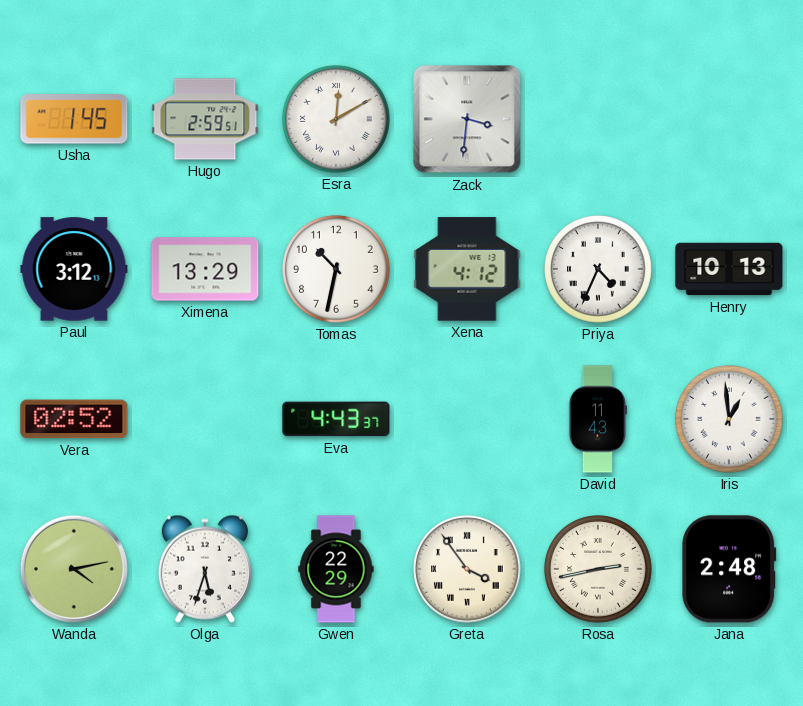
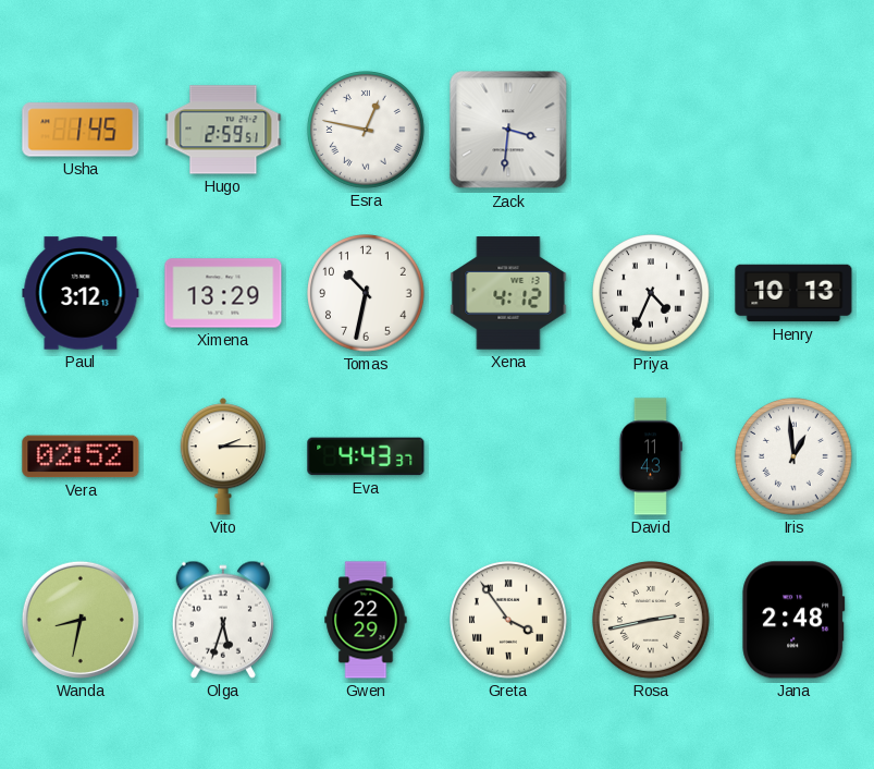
Esra: 12:10 -> 12:47
Vito: none -> 2:15
Wanda: 4:13 -> 8:32
